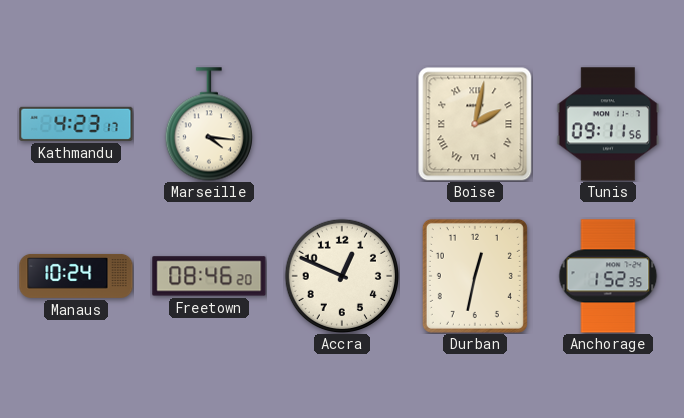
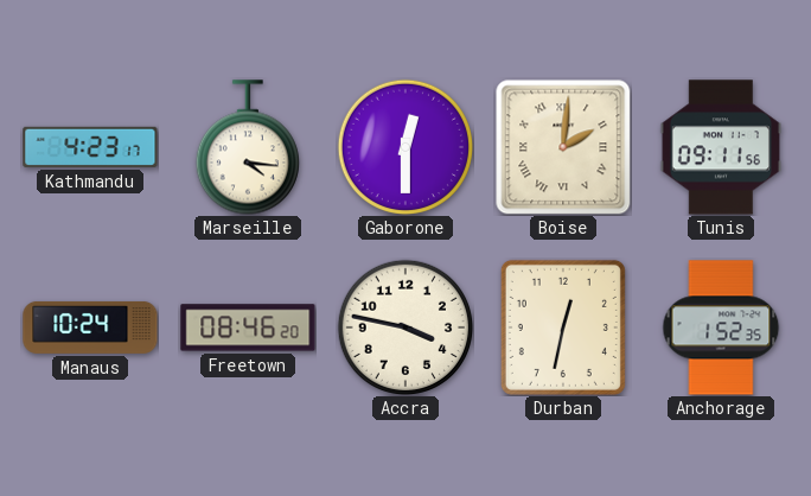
Gaborone: none -> 12:30
Boise: 2:02 -> 2:01
Accra: 12:49 -> 3:47
